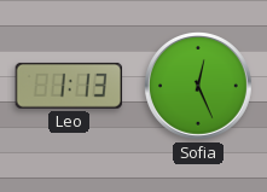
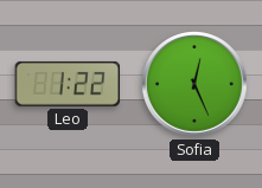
Leo: 1:13 -> 1:22
